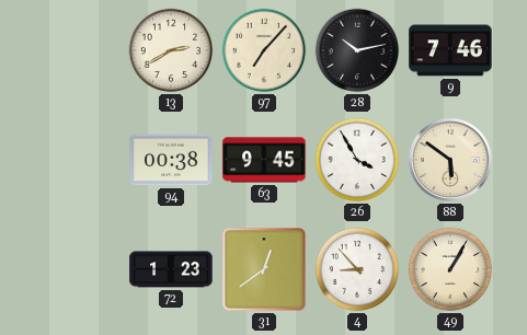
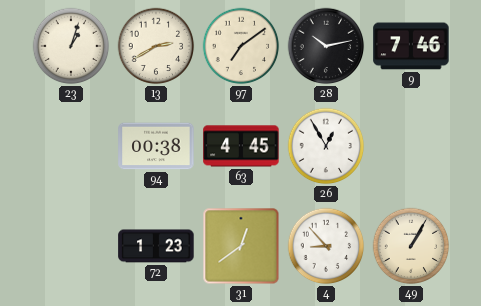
23: none -> 1:03
97: 7:07 -> 7:09
63: 9:45 -> 4:45
26: 3:55 -> 12:55
88: 5:51 -> none
